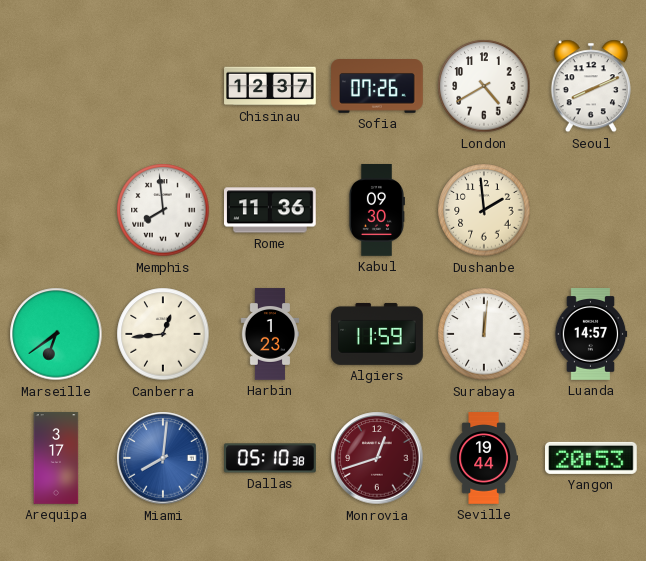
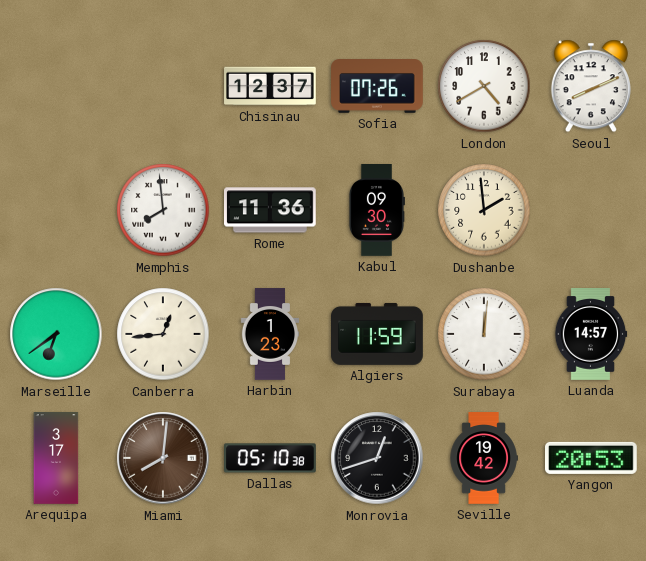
Miami dial: blue -> brown
Monrovia dial: burgundy -> black
Seville: 19:44 -> 19:42
